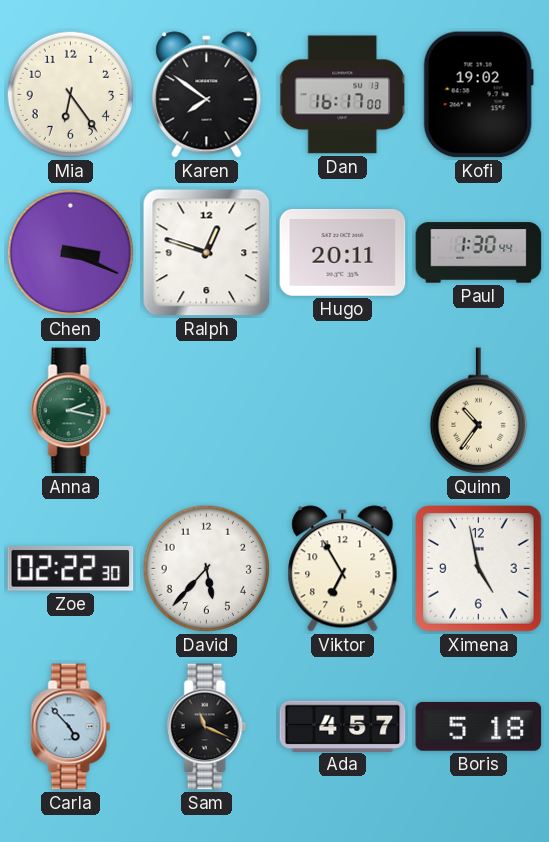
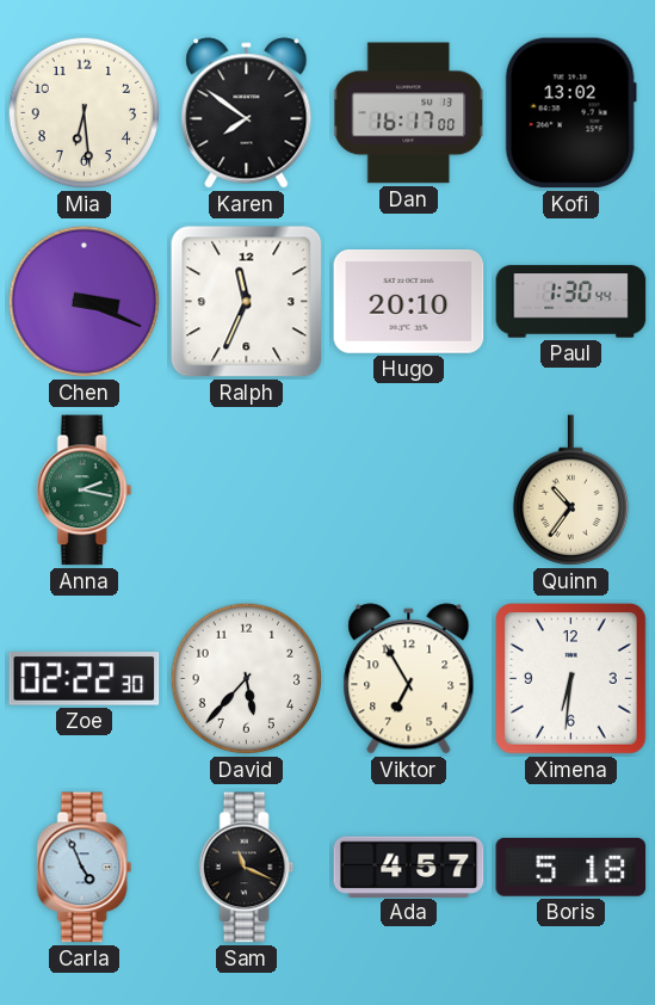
Mia: 6:24 -> 6:29
Kofi: 19:02 -> 13:02
Ralph: 12:48 -> 11:34
Hugo: 20:11 -> 20:10
Ximena: 4:58 -> 6:31
Carla: 4:53 -> 4:56
